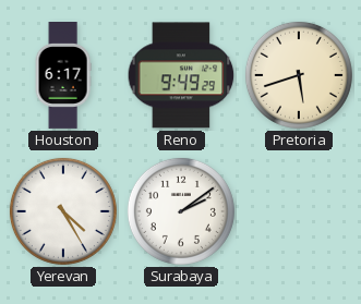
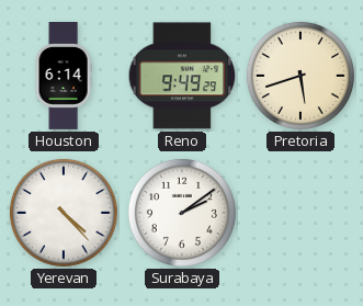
Houston: 6:17 -> 6:14
Yerevan: 4:25 -> 4:23
